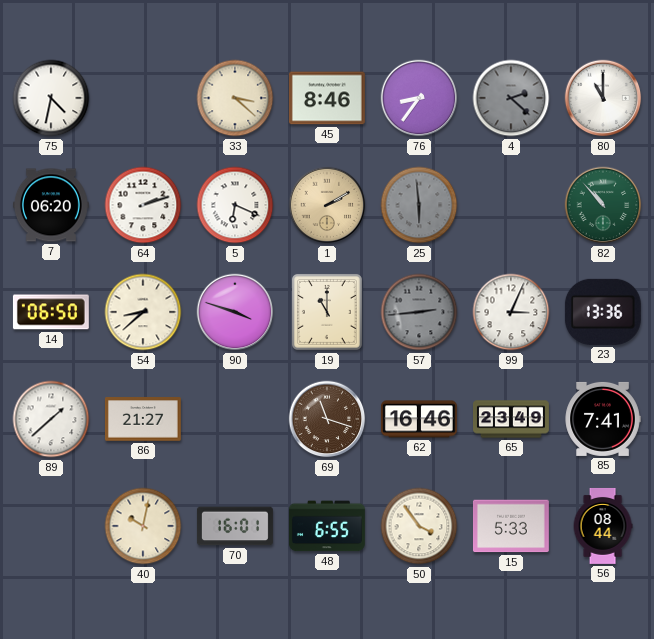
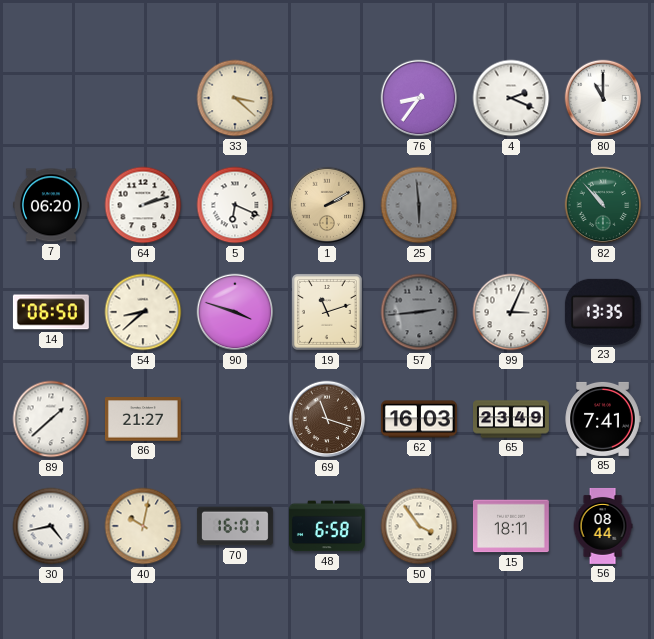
75: 4:32 -> none
45: 8:46 -> none
4: 2:22 -> 2:19
4 dial: grey -> white
19: 11:00 -> 11:12
23: 13:36 -> 13:35
62: 16:46 -> 16:03
30: none -> 4:43
48: 6:55 -> 6:58
15: 5:33 -> 18:11
